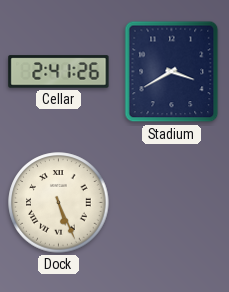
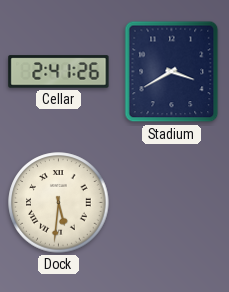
Dock: 5:26 -> 5:31
